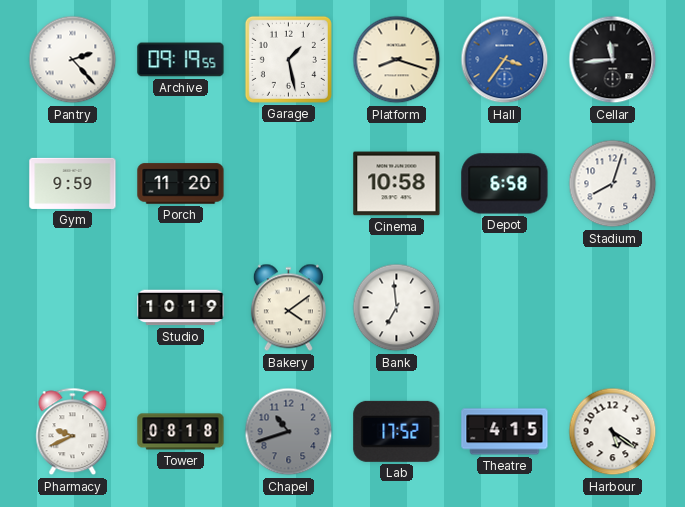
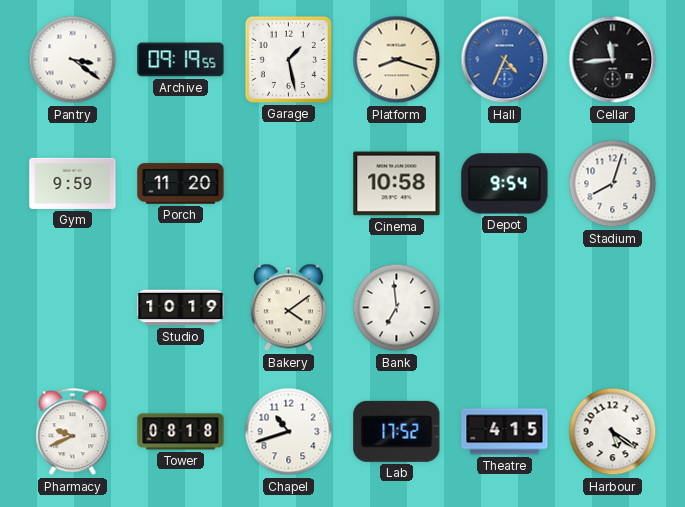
Pantry: 2:23 -> 3:21
Hall: 3:36 -> 4:34
Depot: 6:58 -> 9:54
Chapel dial: grey -> white
